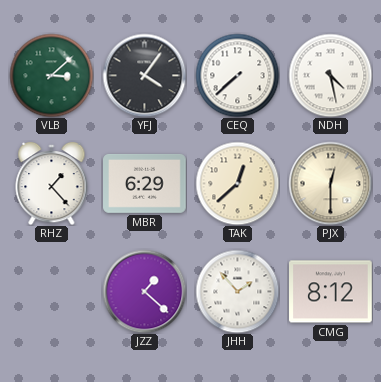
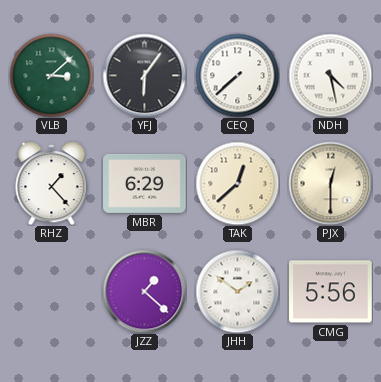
YFJ: 4:06 -> 6:06
JHH: 1:53 -> 1:51
CMG: 8:12 -> 5:56
